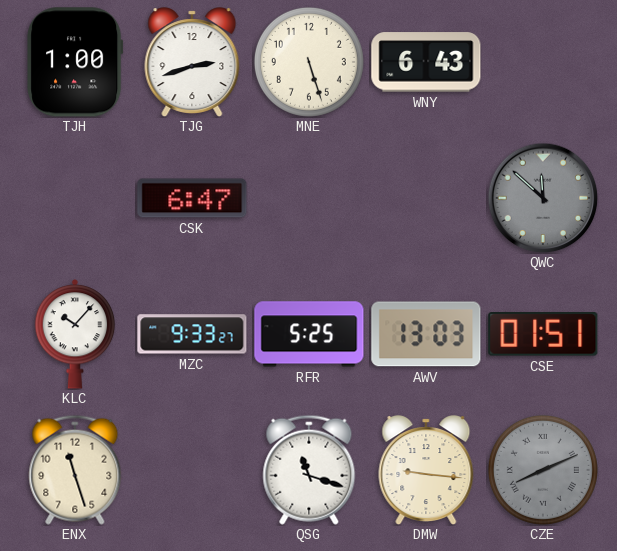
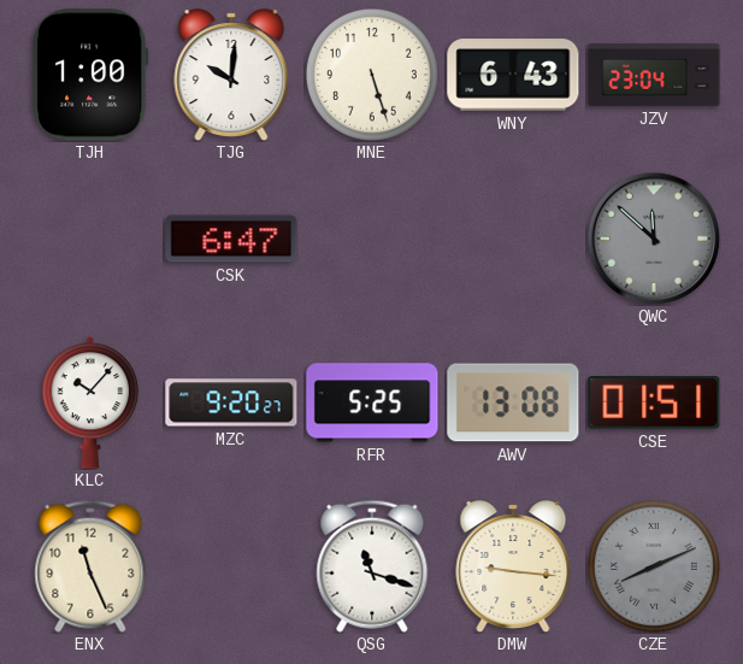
TJG: 2:42 -> 10:01
JZV: none -> 23:04
MZC: 9:33 -> 9:20
AWV: 13:03 -> 13:08
ENX: 11:27 -> 11:26
